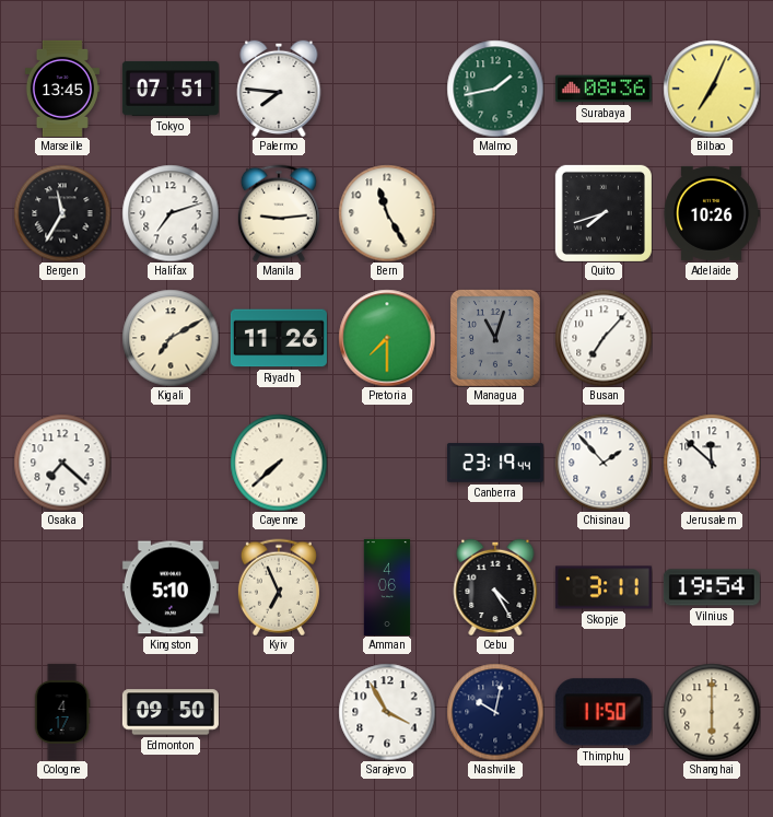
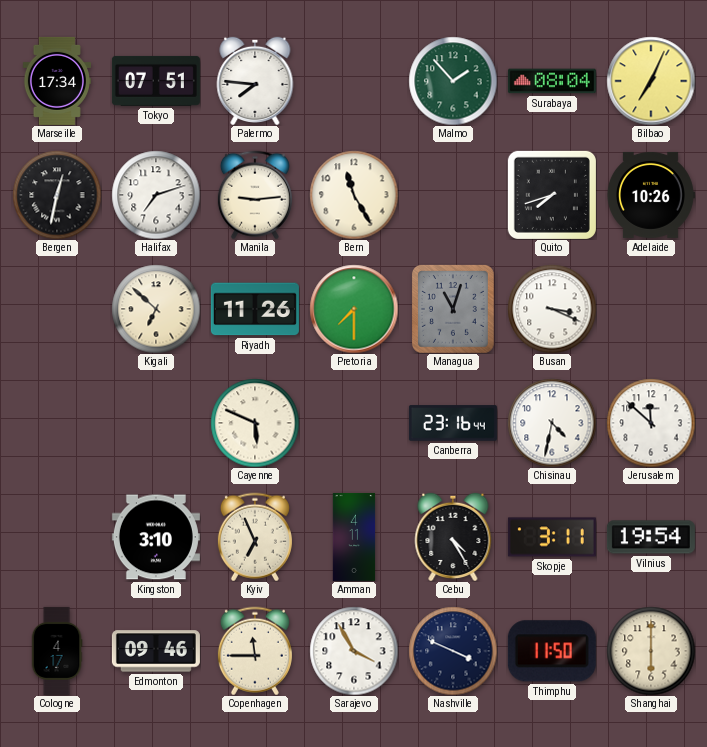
Marseille: 13:45 -> 17:34
Malmo: 1:43 -> 1:53
Surabaya: 08:36 -> 08:04
Bergen: 11:35 -> 12:32
Kigali: 7:10 -> 6:52
Busan: 7:07 -> 3:19
Osaka: 7:22 -> none
Cayenne: 7:38 -> 5:49
Canberra: 23:19 -> 23:16
Chisinau: 1:53 -> 4:32
Kingston: 5:10 -> 3:10
Amman: 4:06 -> 4:11
Edmonton: 09:50 -> 09:46
Copenhagen: none -> 11:45
Nashville: 10:02 -> 3:49
